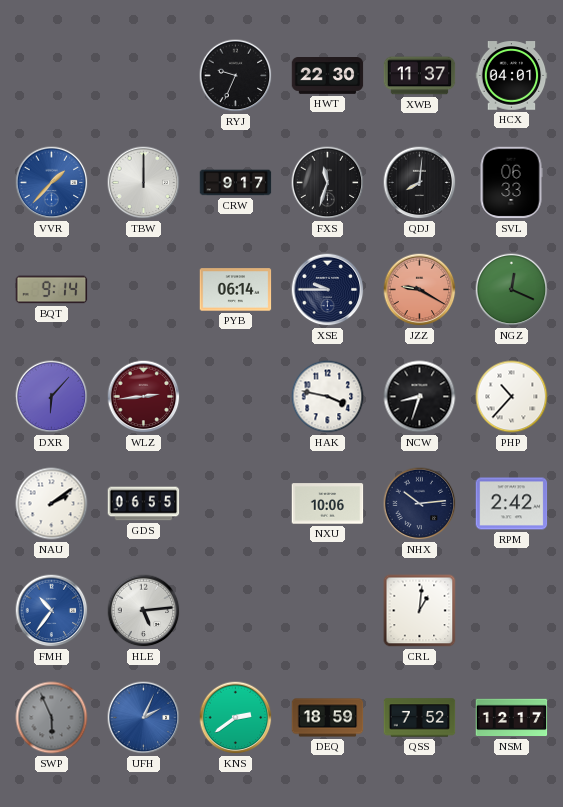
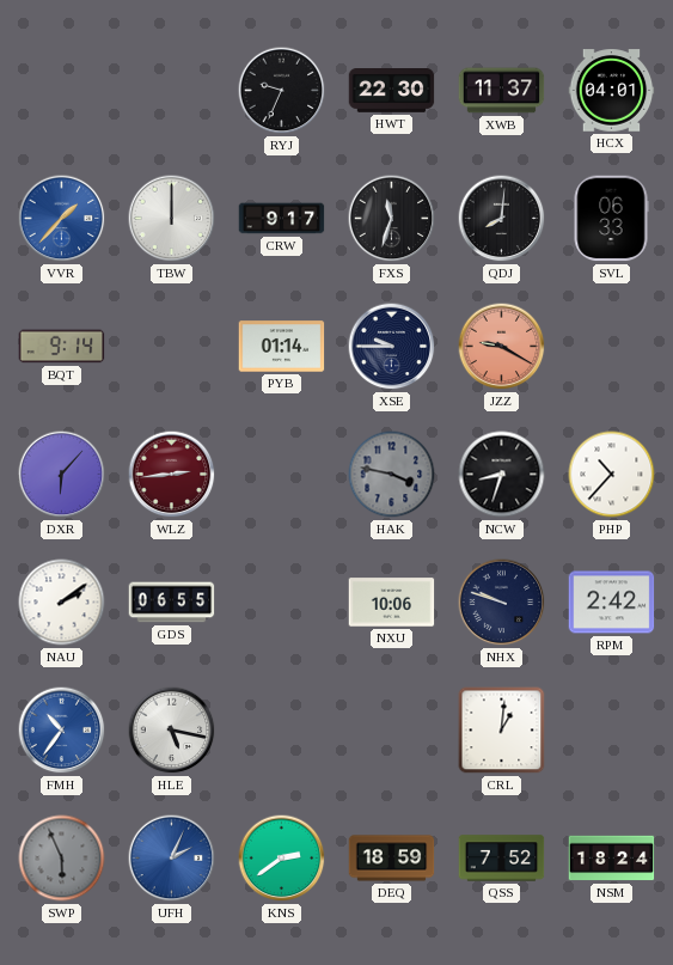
PYB: 06:14 -> 01:14
NGZ: 12:19 -> none
HAK dial: white -> grey
NHX: 10:14 -> 9:48
HLE: 5:14 -> 5:17
NSM: 12:17 -> 18:24
